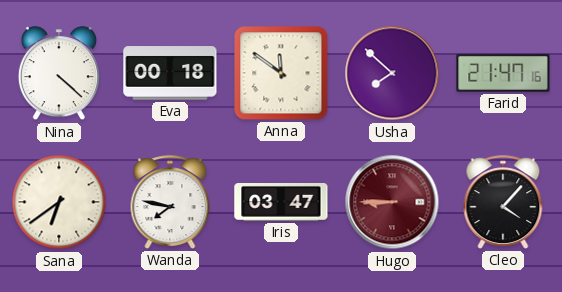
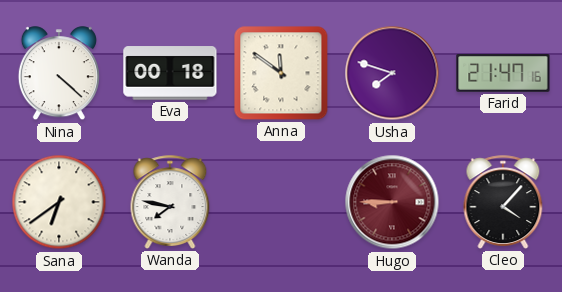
Usha: 7:52 -> 7:48
Iris: 03:47 -> none
